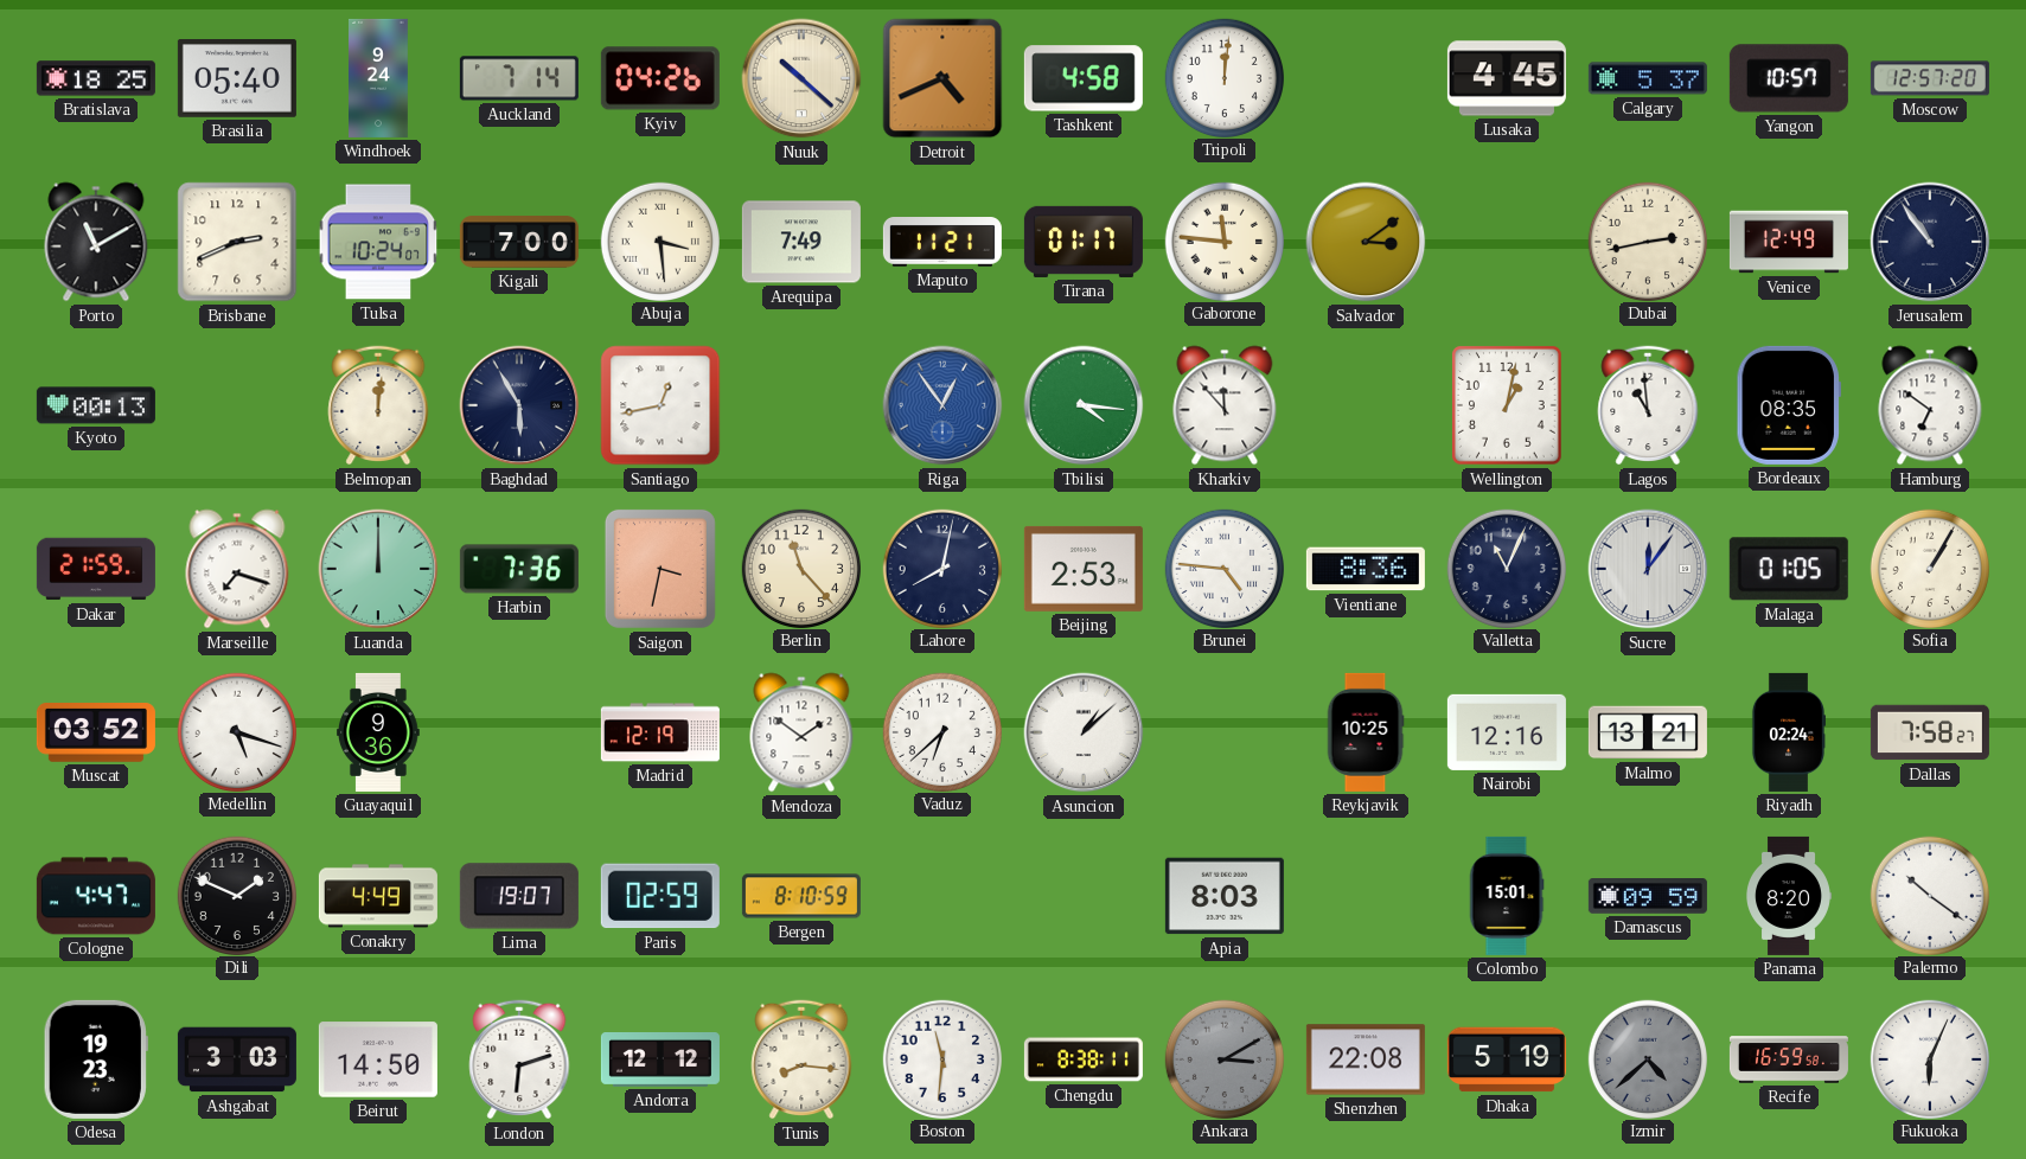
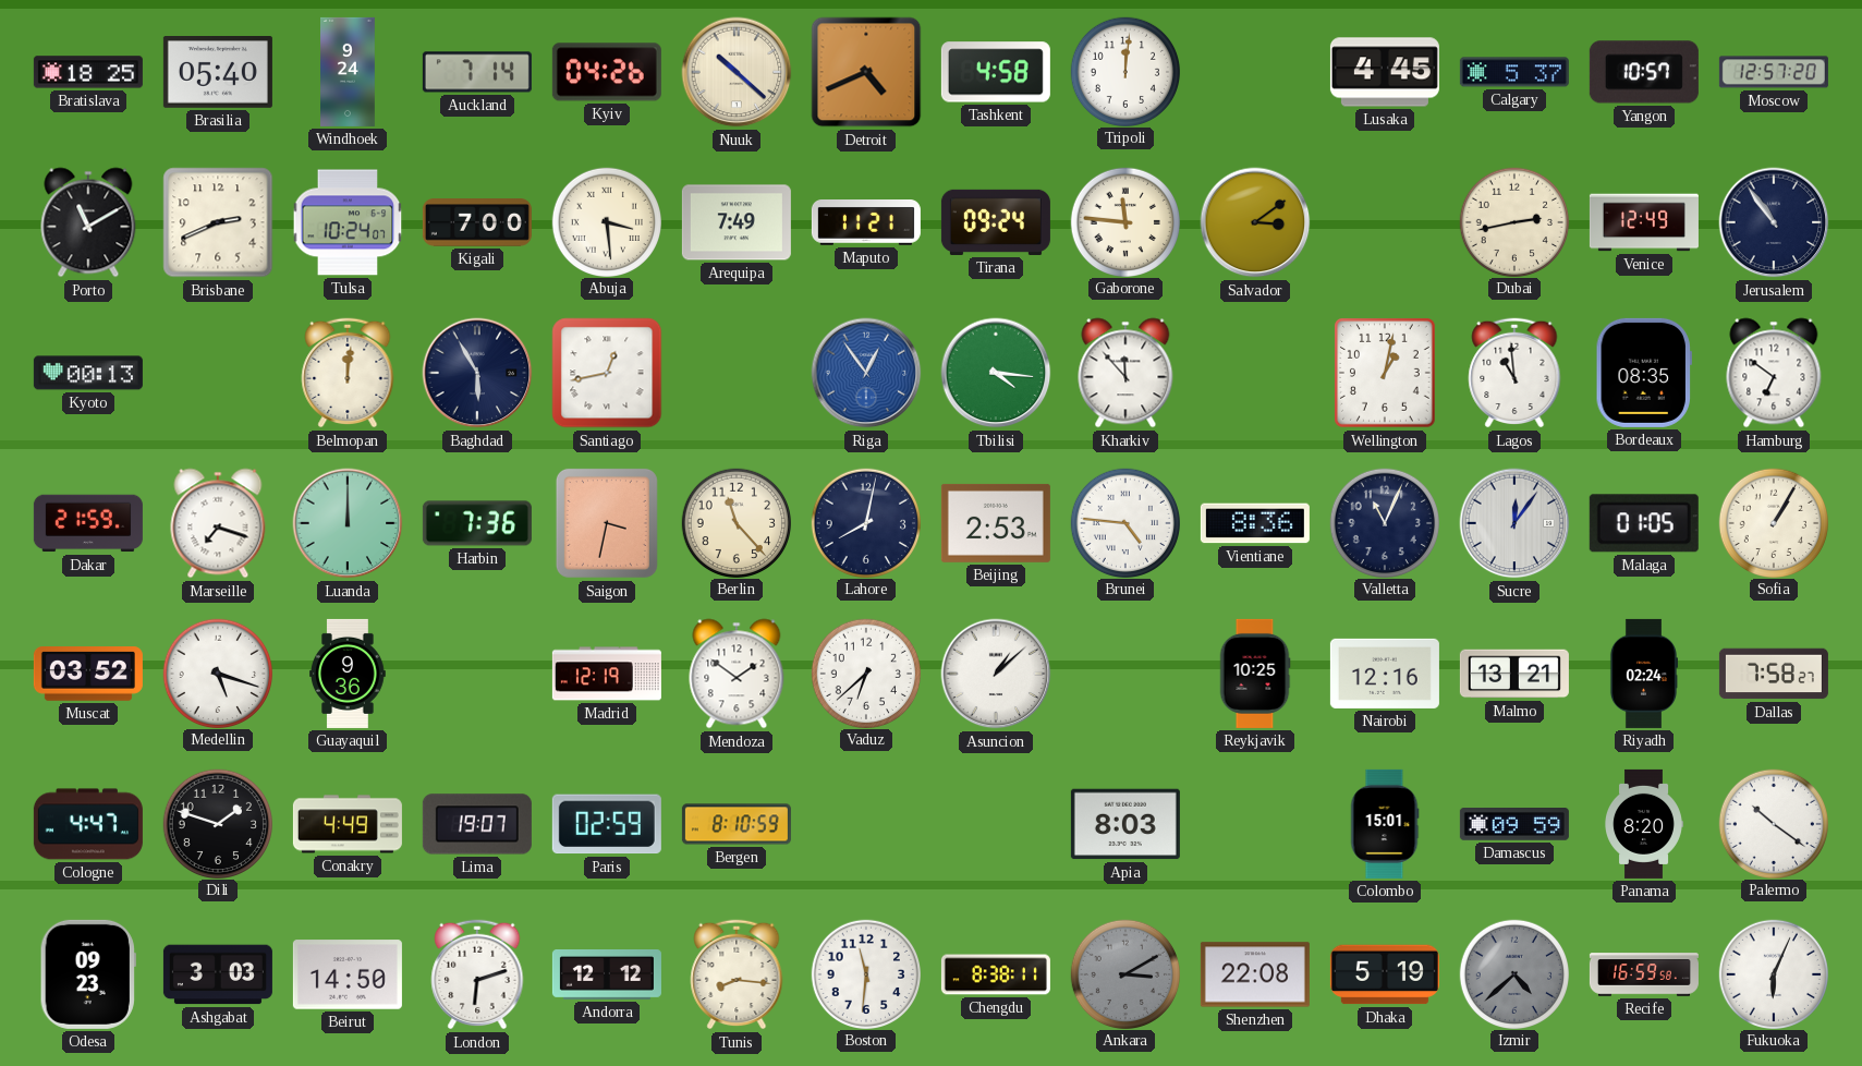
Tirana: 01:17 -> 09:24
Dili: 1:49 -> 1:48
Odesa: 19:23 -> 09:23
